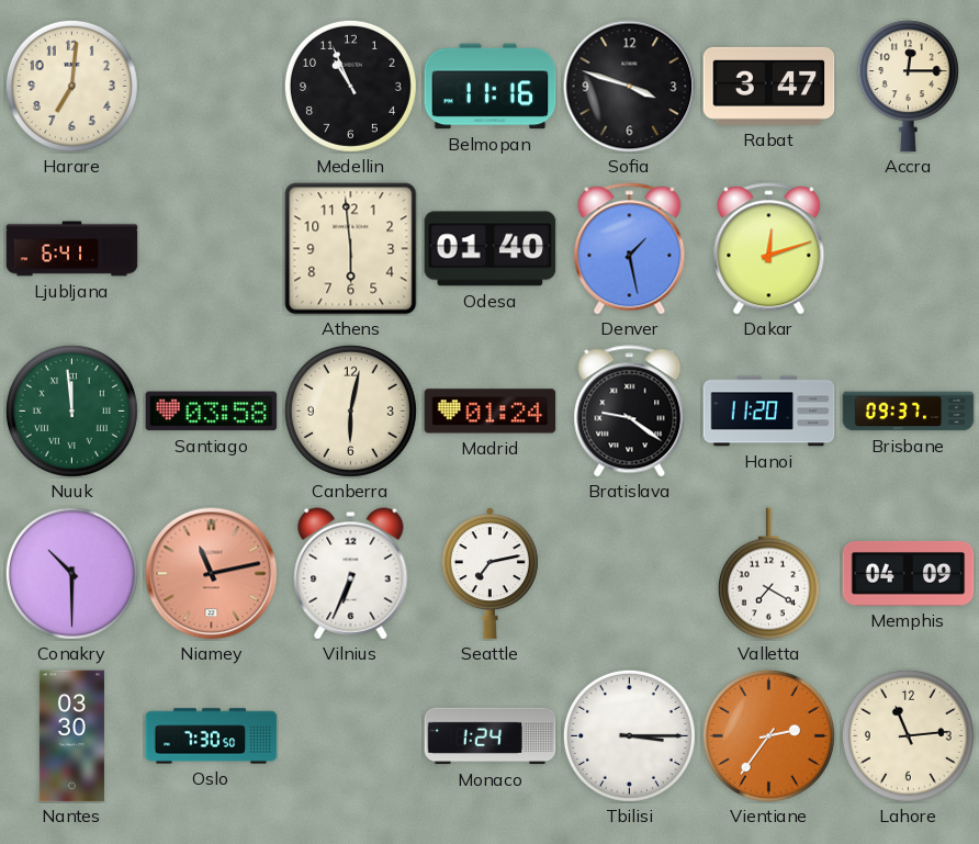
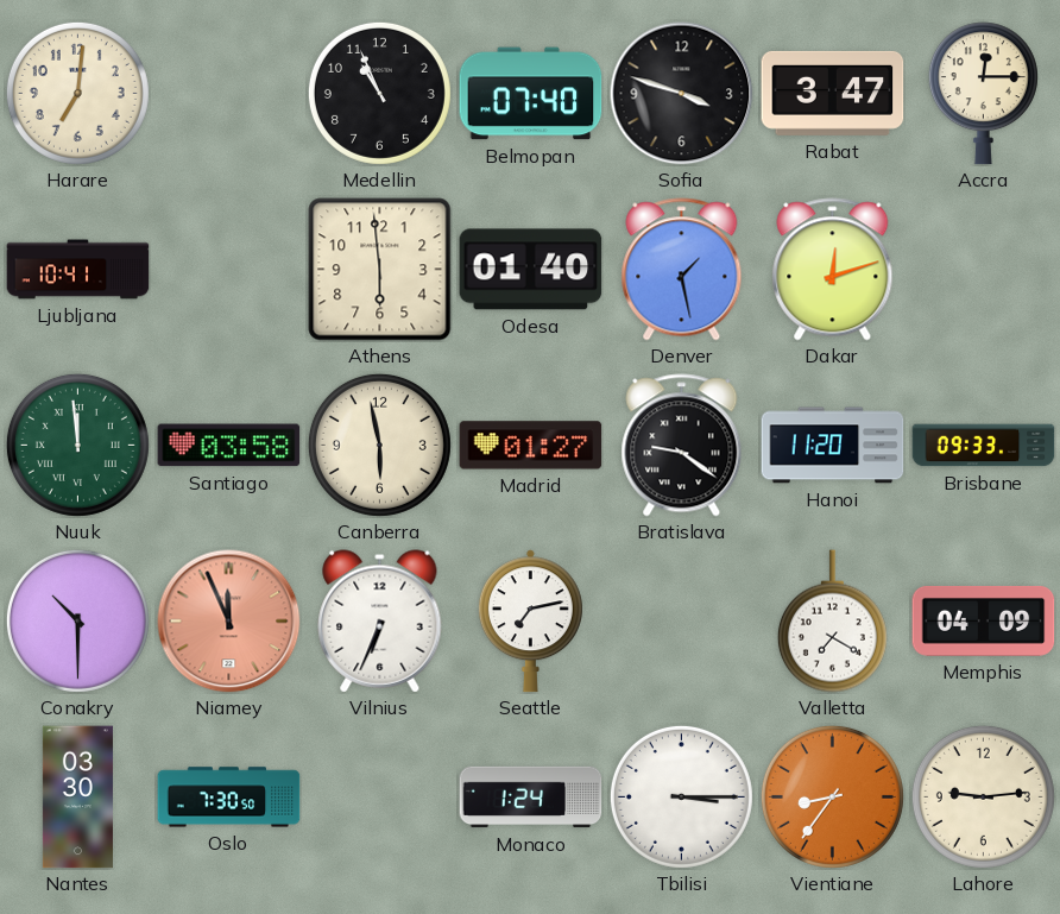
Belmopan: 11:16 -> 07:40
Ljubljana: 6:41 -> 10:41
Canberra: 6:02 -> 5:58
Madrid: 01:24 -> 01:27
Brisbane: 09:37 -> 09:33
Niamey: 11:13 -> 11:56
Vientiane: 2:36 -> 8:36
Lahore: 11:14 -> 9:14
